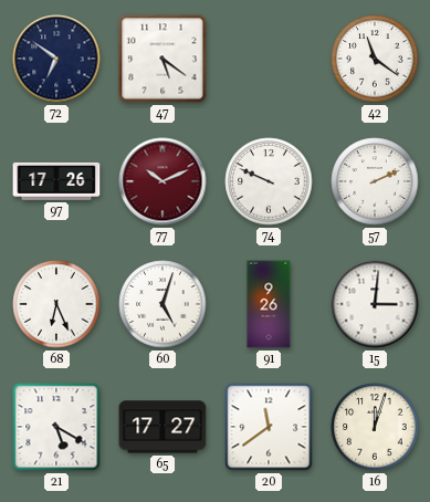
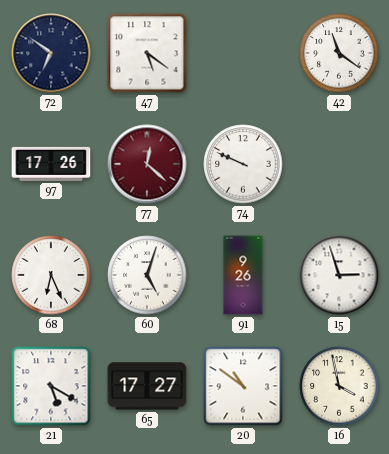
77: 10:11 -> 12:22
57: 2:11 -> none
15: 3:01 -> 2:57
20: 11:39 -> 10:51
16: 12:03 -> 3:58
